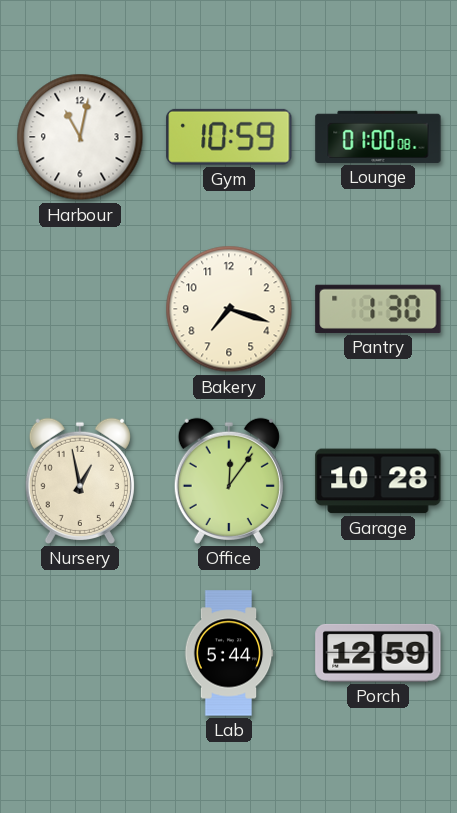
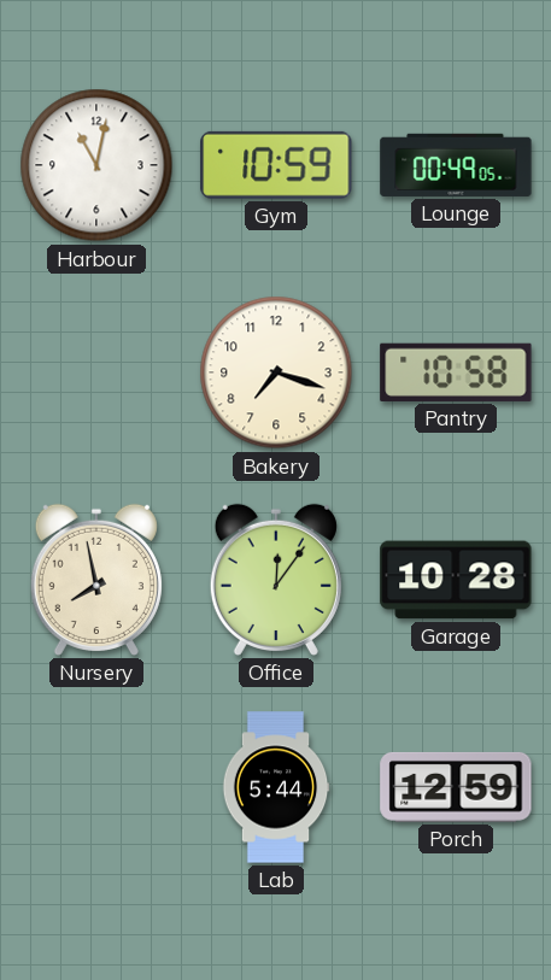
Lounge: 01:00 -> 00:49
Pantry: 1:30 -> 10:58
Nursery: 12:58 -> 7:58
